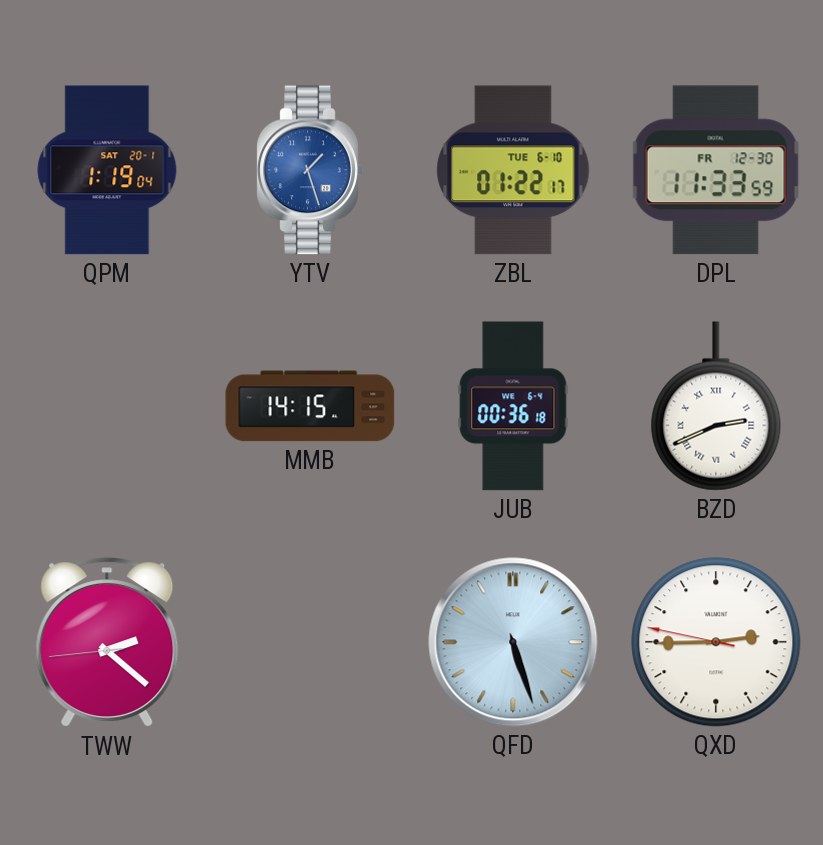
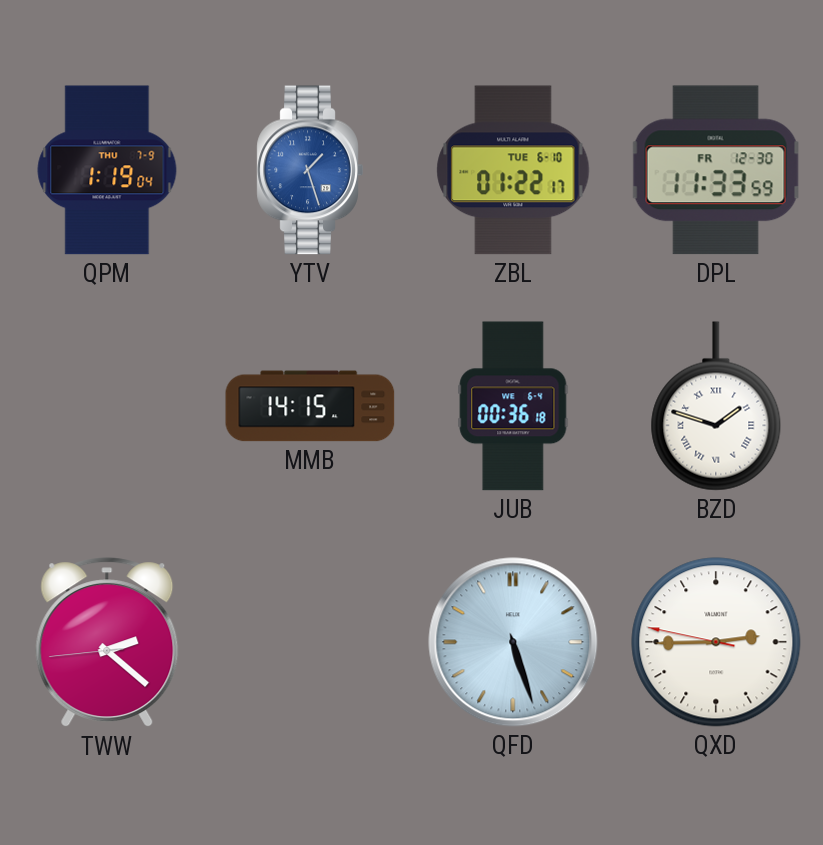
QPM date: SAT 20-1 -> THU 7-9
BZD: 2:41 -> 1:48
